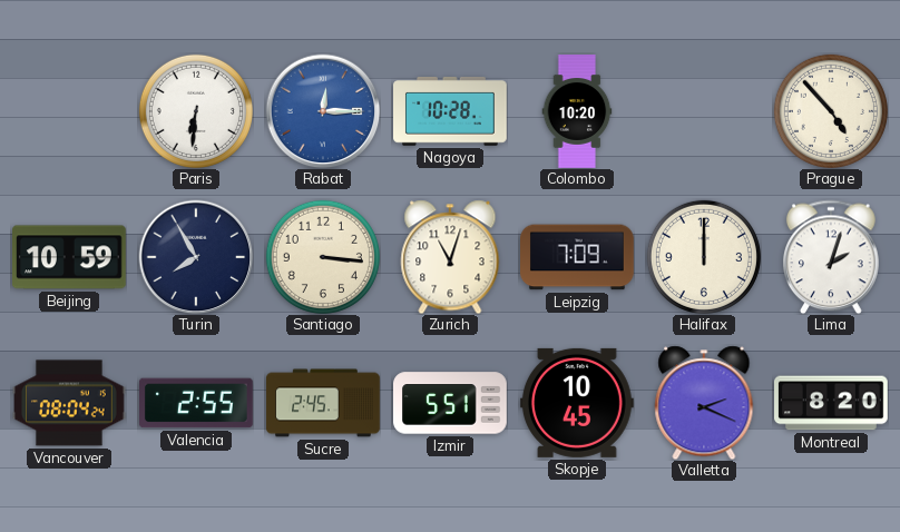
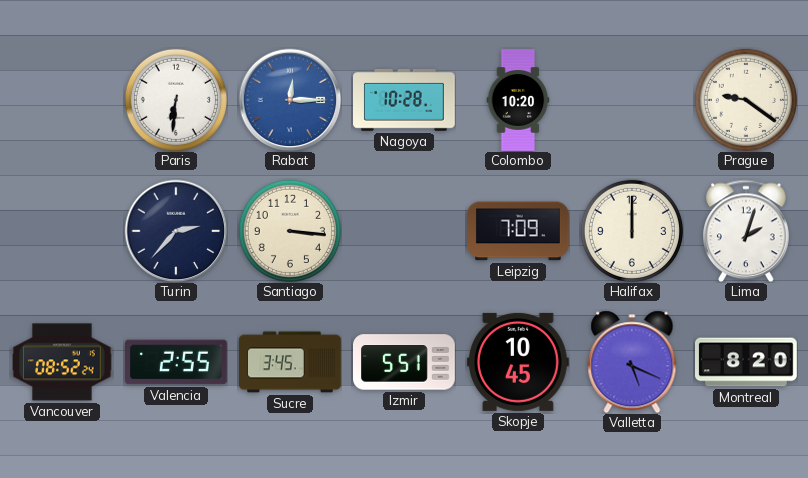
Prague: 4:53 -> 9:21
Beijing: 10:59 -> none
Turin: 7:55 -> 2:37
Zurich: 11:03 -> none
Vancouver: 08:04 -> 08:52
Sucre: 2:45 -> 3:45
Valletta: 2:19 -> 5:19
